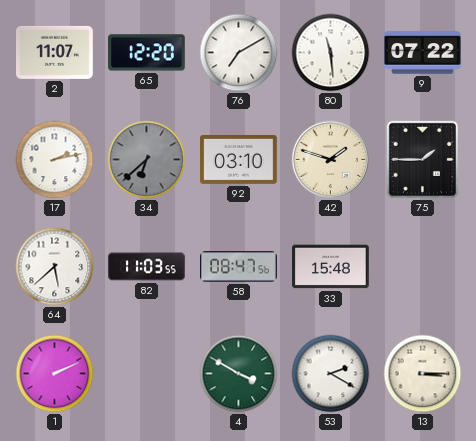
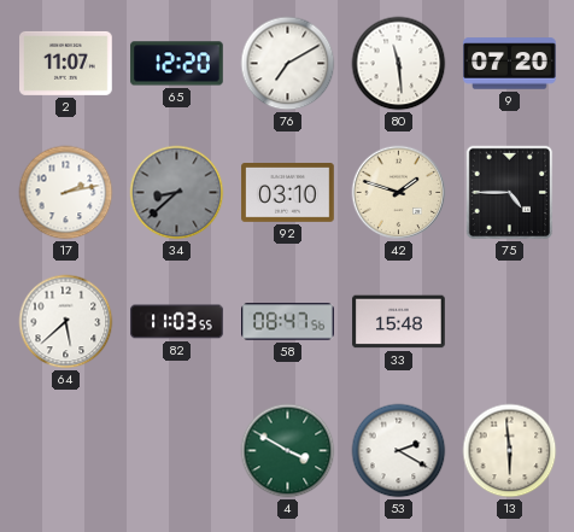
9: 07:22 -> 07:20
34: 6:38 -> 8:38
75: 1:45 -> 4:45
1: 2:11 -> none
13: 3:15 -> 5:59
